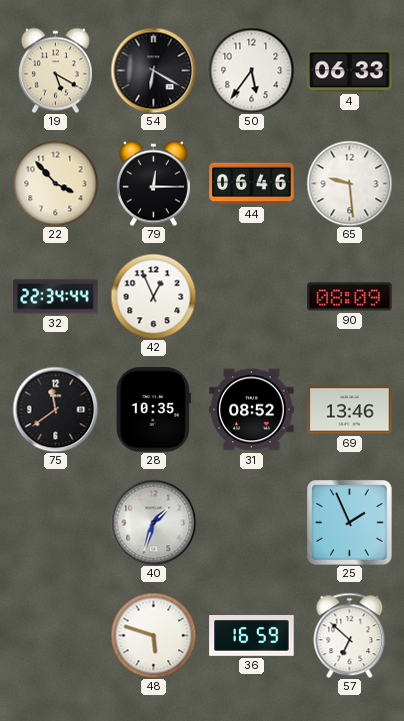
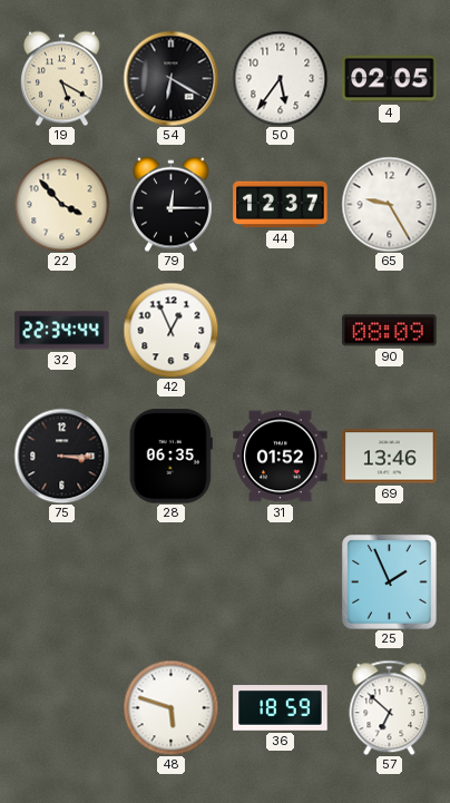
4: 06:33 -> 02:05
44: 06:46 -> 12:37
65: 9:29 -> 9:25
75: 11:39 -> 3:15
28: 10:35 -> 06:35
31: 08:52 -> 01:52
40: 1:33 -> none
36: 16:59 -> 18:59
